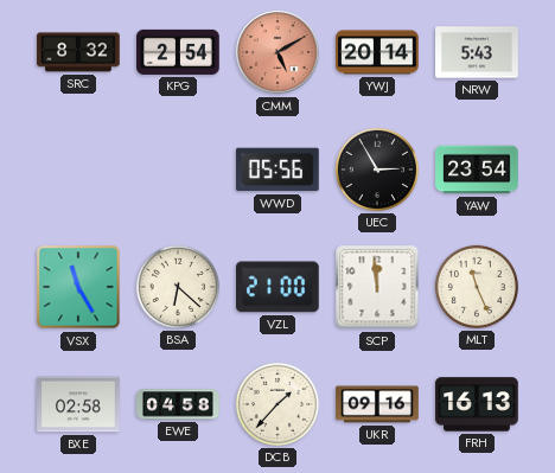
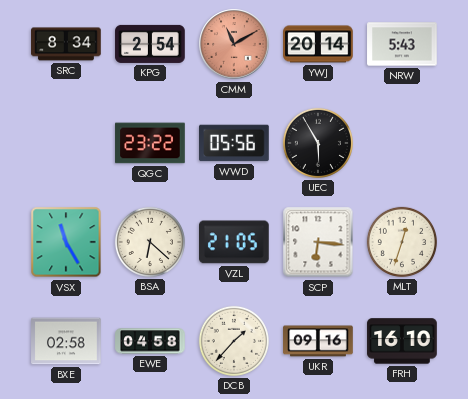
SRC: 8:32 -> 8:34
CMM: 5:10 -> 11:10
QGC: none -> 23:22
UEC: 2:55 -> 5:55
YAW: 23:54 -> none
VZL: 21:00 -> 21:05
SCP: 11:59 -> 6:16
MLT: 11:26 -> 12:33
FRH: 16:13 -> 16:10
